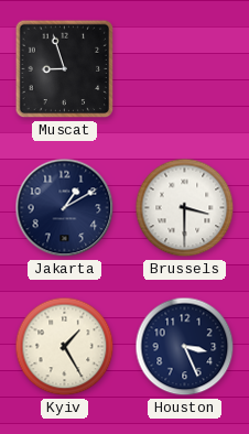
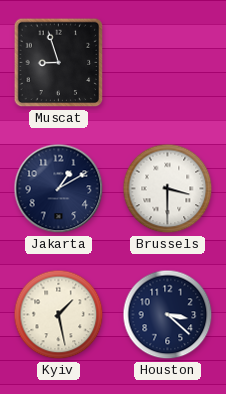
Kyiv: 1:25 -> 1:28
Houston: 3:26 -> 3:22
